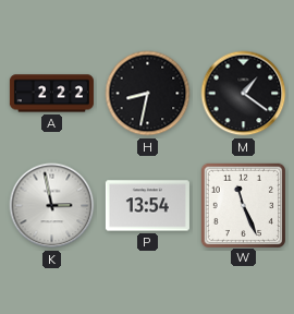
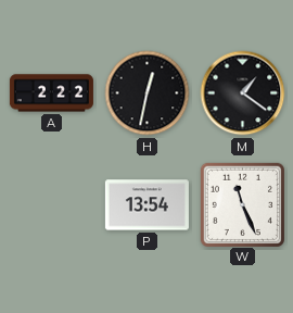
H: 8:32 -> 12:32
K: 2:58 -> none
